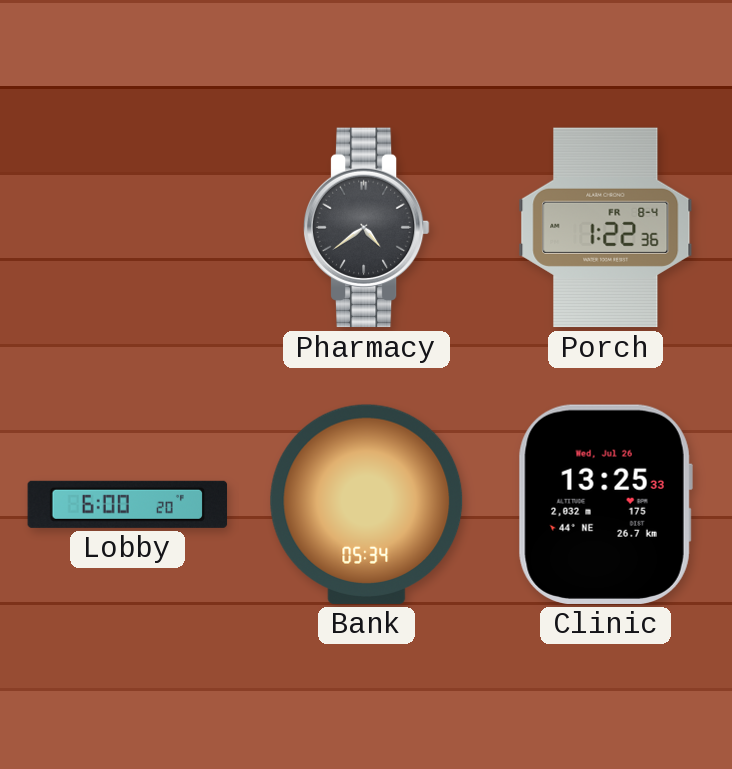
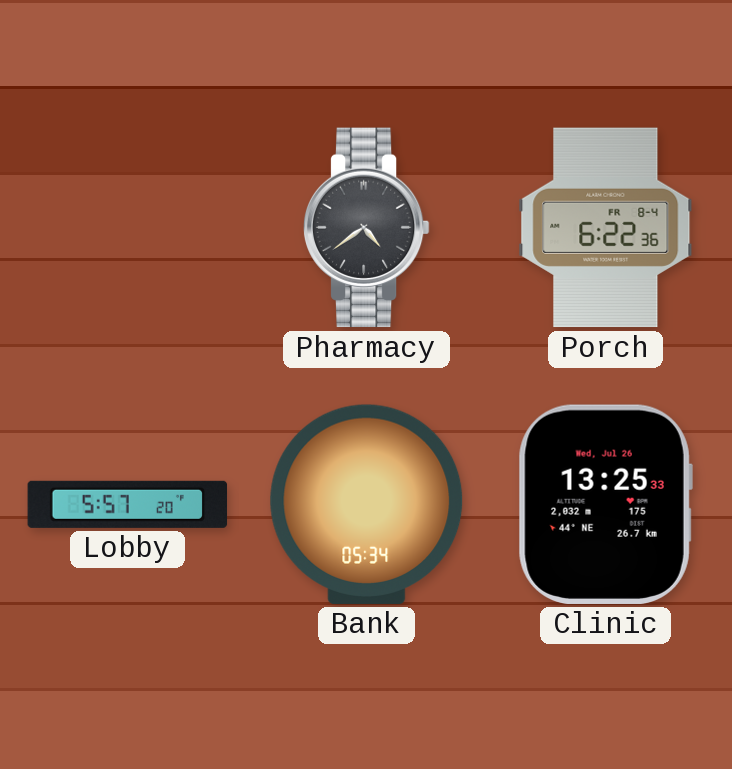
Porch: 1:22 -> 6:22
Lobby: 6:00 -> 5:57
